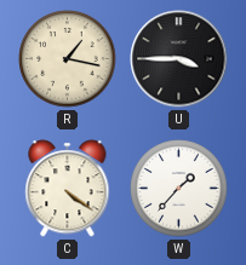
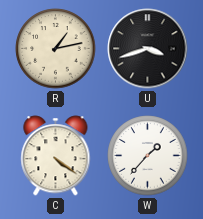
R: 1:17 -> 1:13
U: 3:45 -> 3:42
